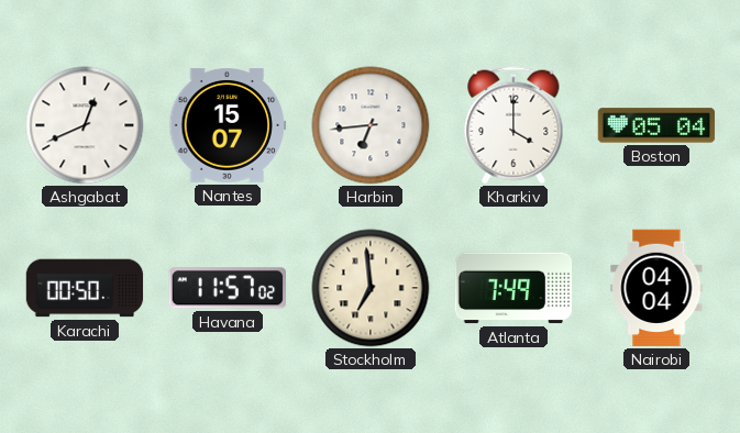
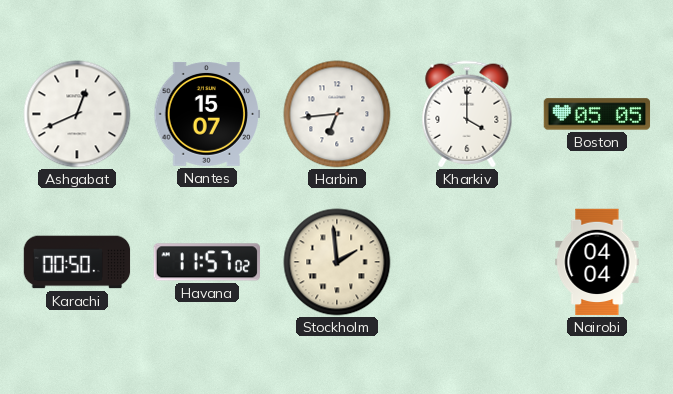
Boston: 05:04 -> 05:05
Stockholm: 6:59 -> 1:59
Atlanta: 7:49 -> none
